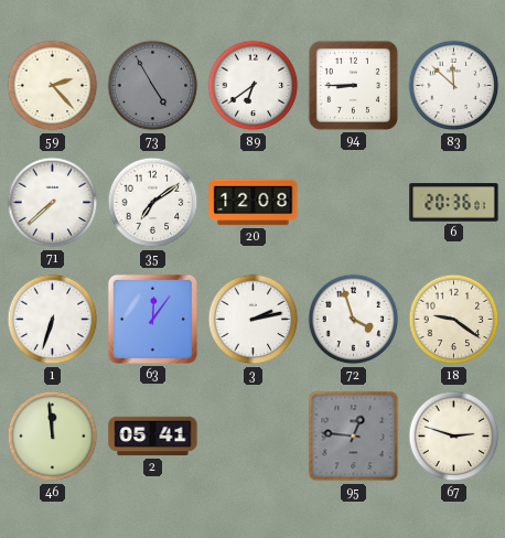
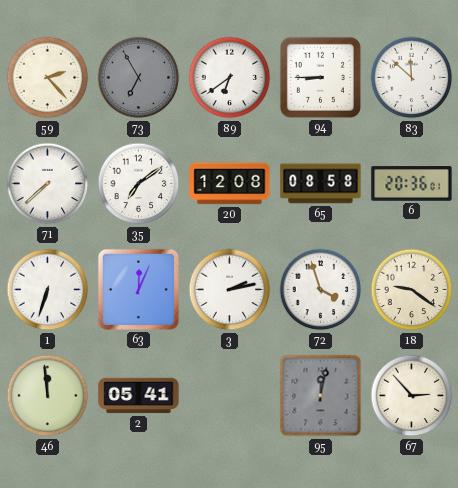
73: 4:55 -> 6:55
65: none -> 08:58
63: 12:06 -> 12:04
95: 12:46 -> 12:02
67: 2:48 -> 2:53
